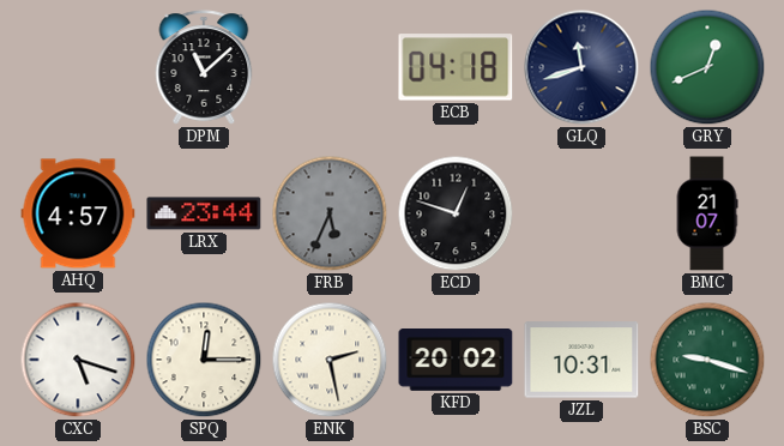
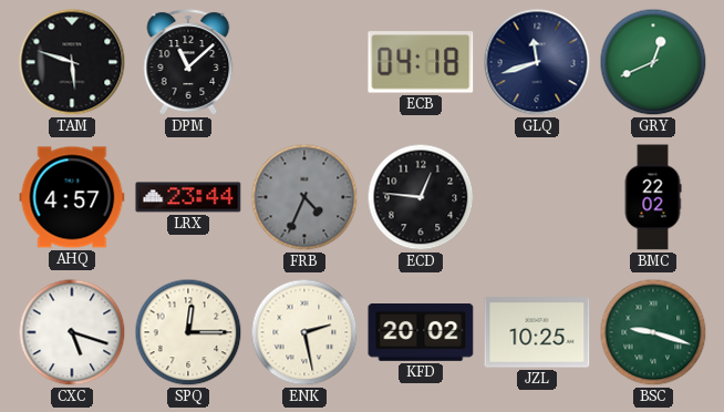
TAM: none -> 5:48
FRB: 5:34 -> 4:34
ECD: 12:48 -> 12:46
BMC: 21:07 -> 22:02
JZL: 10:31 -> 10:25
